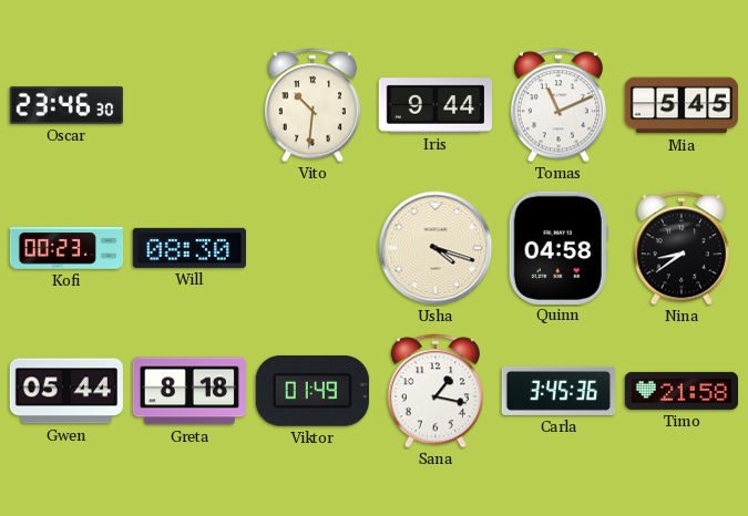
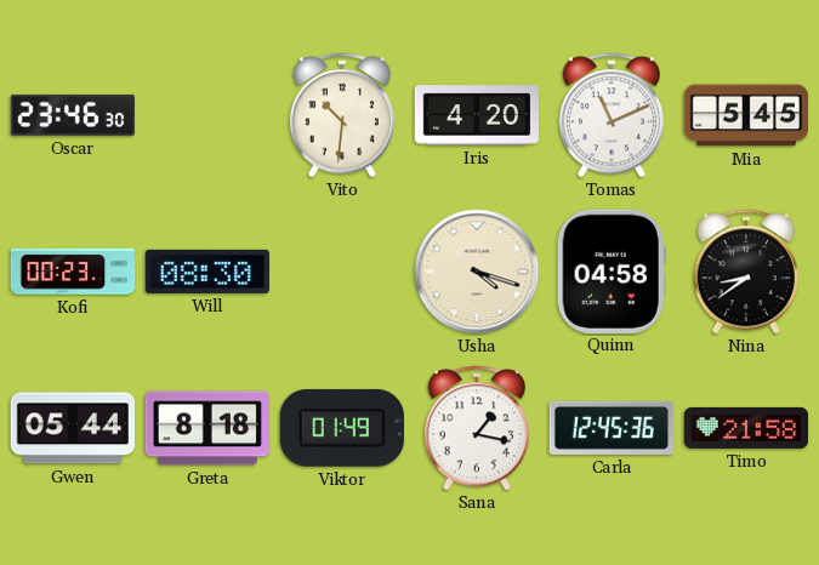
Iris: 9:44 -> 4:20
Carla: 3:45 -> 12:45
